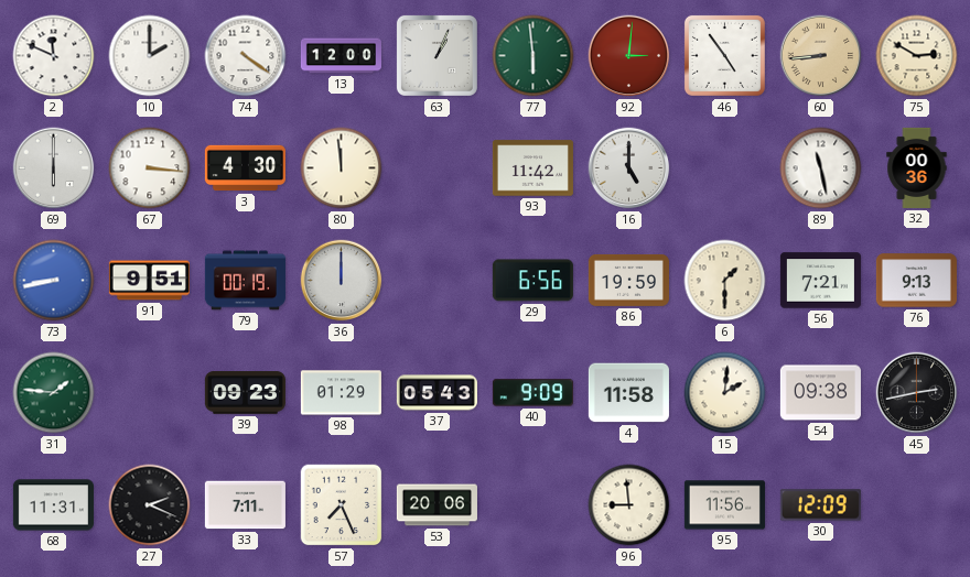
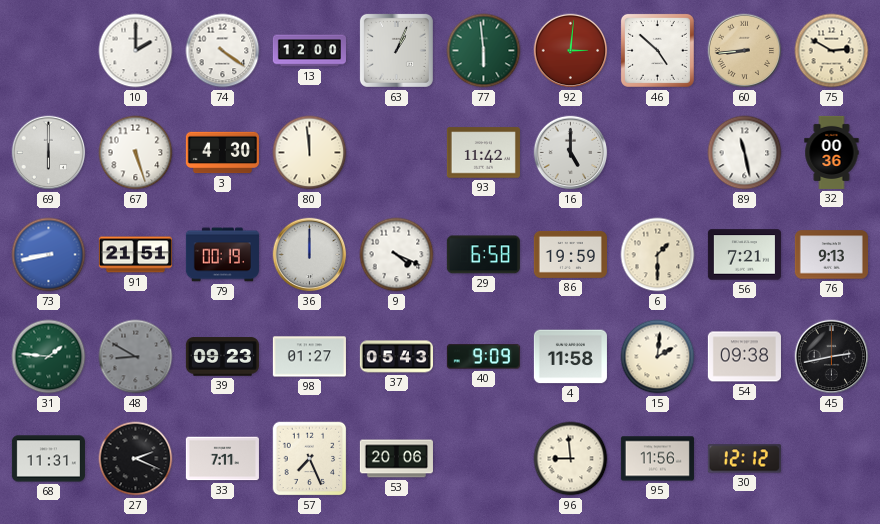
2: 11:49 -> none
46: 4:54 -> 4:52
67: 3:16 -> 5:27
91: 9:51 -> 21:51
9: none -> 4:19
29: 6:56 -> 6:58
48: none -> 8:50
98: 01:29 -> 01:27
30: 12:09 -> 12:12
